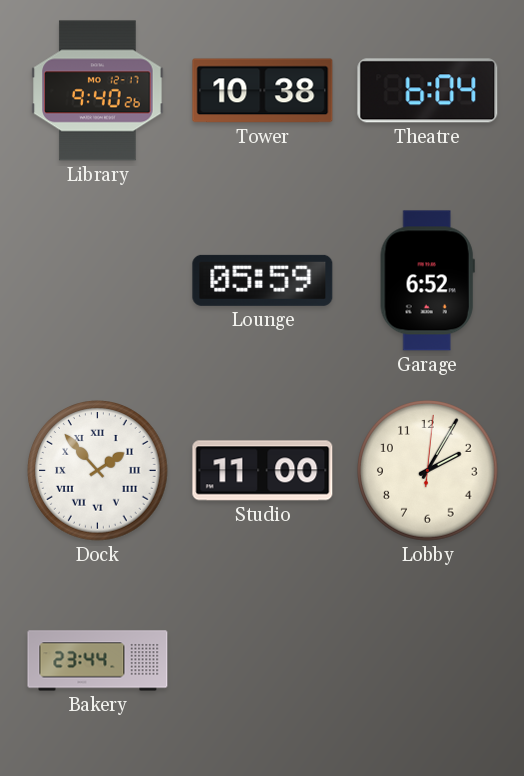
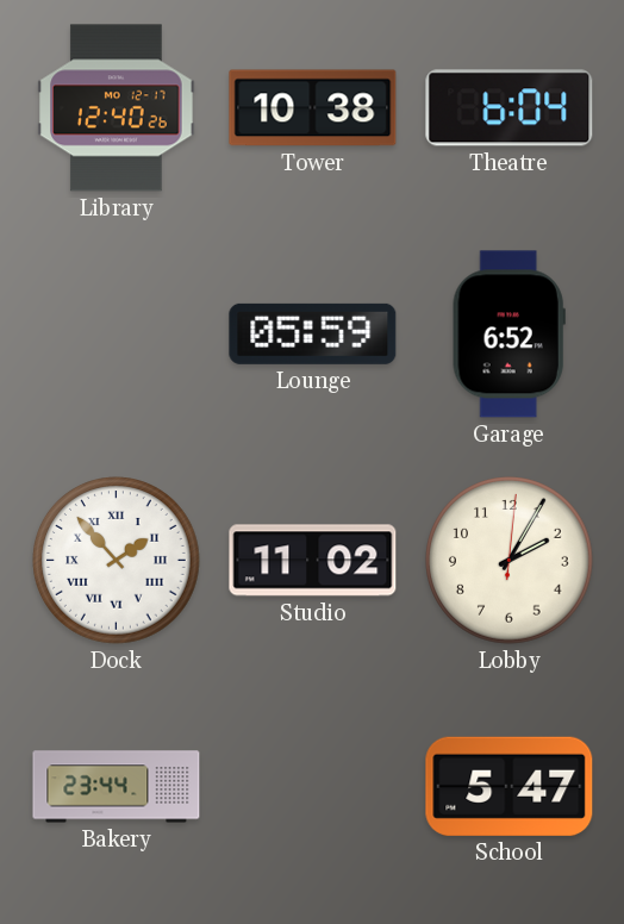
Library: 9:40 -> 12:40
Studio: 11:00 -> 11:02
School: none -> 5:47
